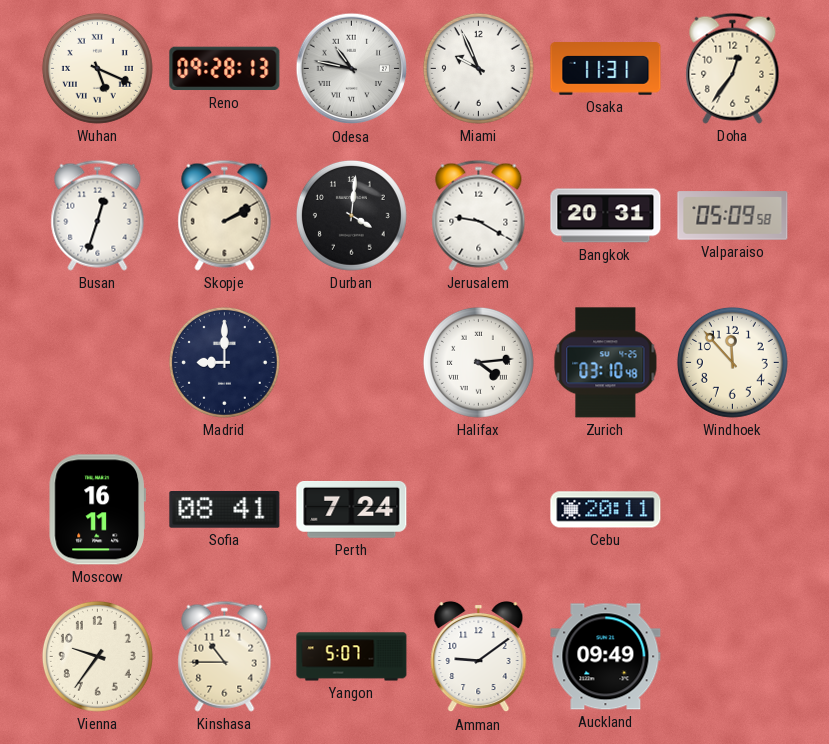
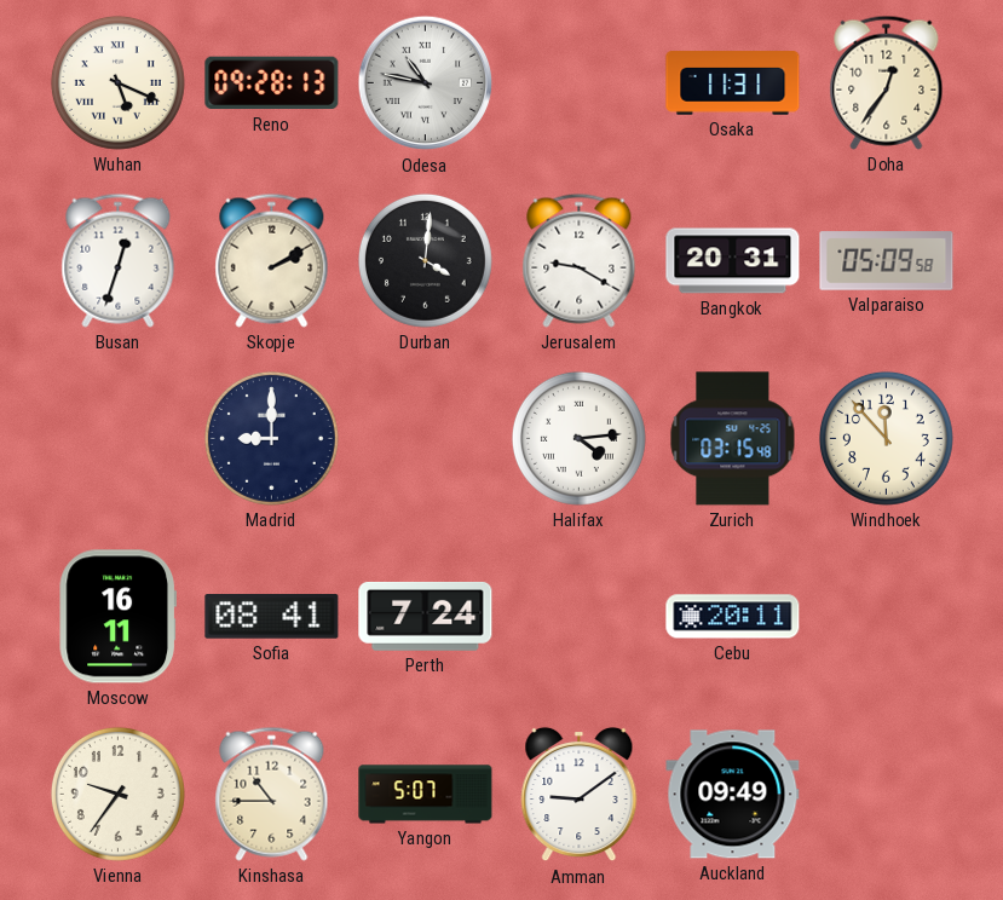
Miami: 9:56 -> none
Zurich: 03:10 -> 03:15
